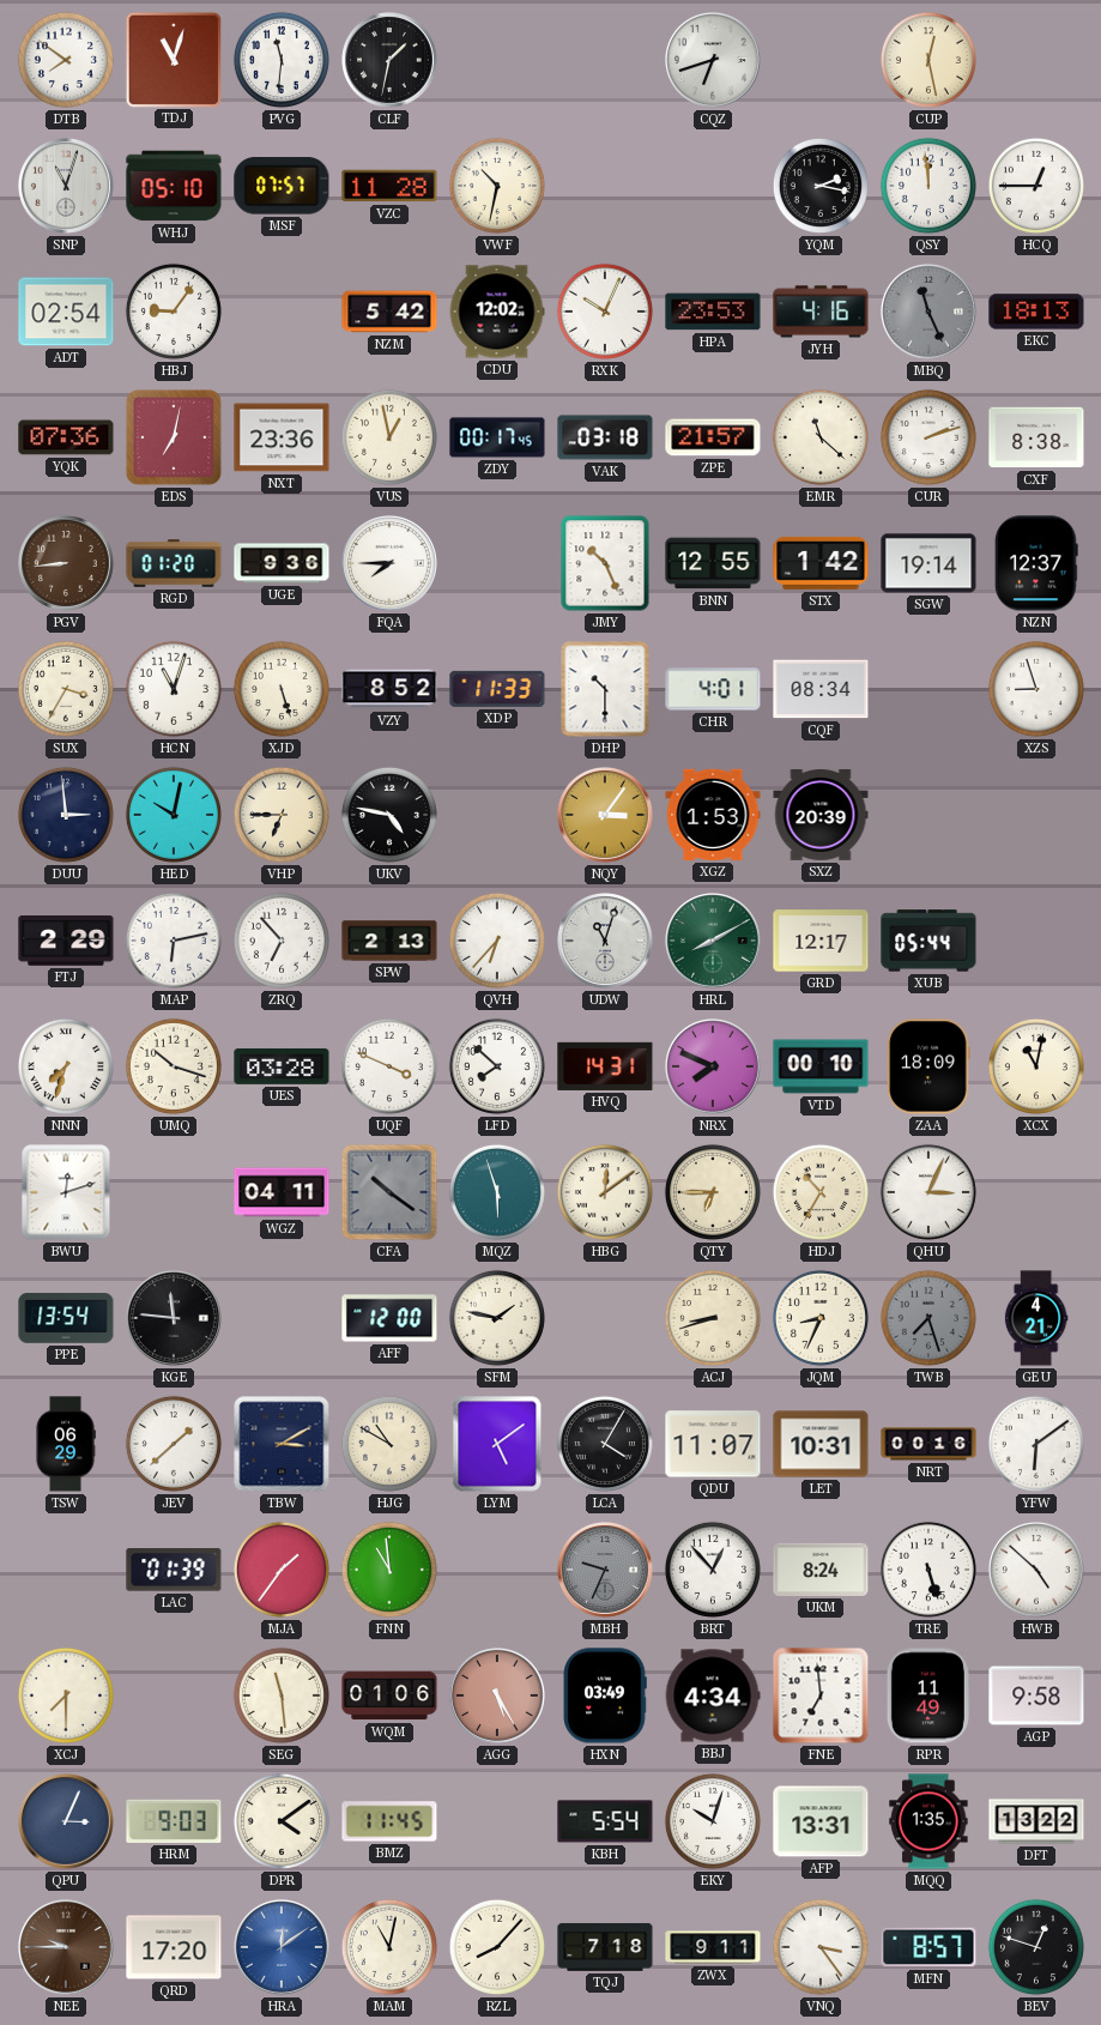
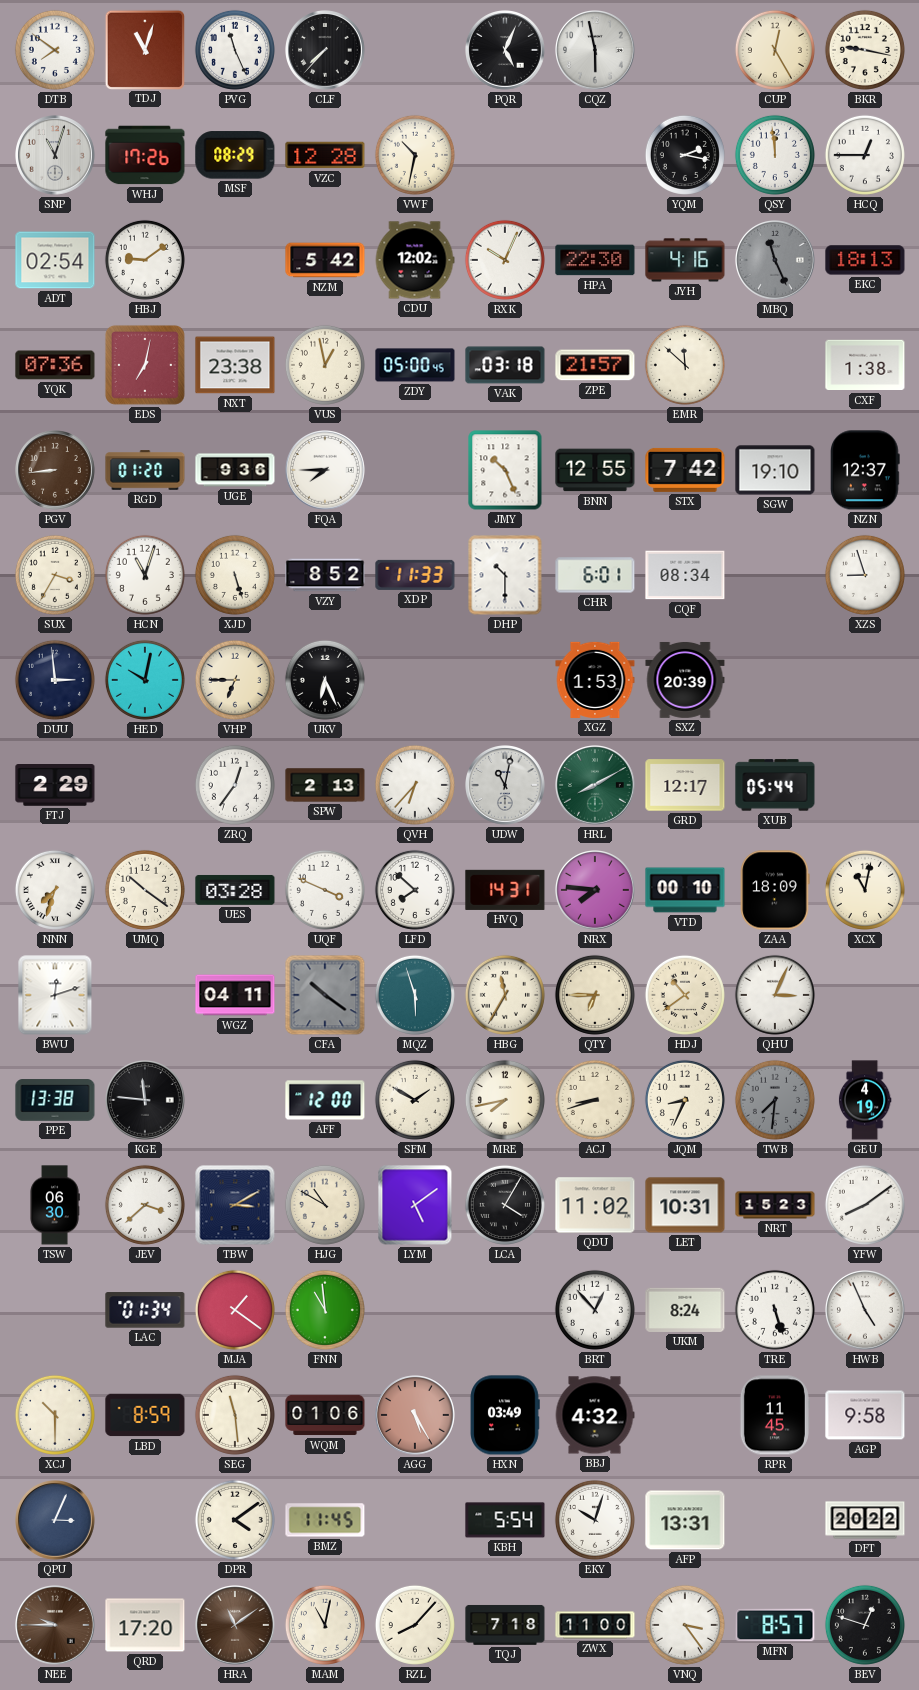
PVG: 11:31 -> 11:26
CLF: 1:32 -> 7:37
PQR: none -> 5:04
CQZ: 6:42 -> 5:58
CUP: 12:28 -> 12:25
BKR: none -> 9:17
WHJ: 05:10 -> 17:26
MSF: 07:57 -> 08:29
VZC: 11:28 -> 12:28
HBJ: 9:06 -> 9:09
HPA: 23:53 -> 22:30
NXT: 23:36 -> 23:38
ZDY: 00:17 -> 05:00
EMR: 11:22 -> 11:52
CUR: 2:12 -> none
CXF: 8:38 -> 1:38
STX: 1:42 -> 7:42
SGW: 19:14 -> 19:10
CHR: 4:01 -> 6:01
UKV: 4:47 -> 6:26
NQY: 3:06 -> none
MAP: 6:13 -> none
ZRQ: 6:53 -> 12:36
UDW: 11:03 -> 11:02
UMQ: 10:18 -> 10:21
NRX: 7:49 -> 7:46
HBG: 12:09 -> 11:35
HDJ: 10:35 -> 10:39
PPE: 13:54 -> 13:38
SFM: 1:47 -> 1:50
MRE: none -> 7:43
TWB: 7:27 -> 7:31
GEU: 4:21 -> 4:19
TSW: 06:29 -> 06:30
JEV: 1:38 -> 3:38
QDU: 11:07 -> 11:02
NRT: 00:16 -> 15:23
YFW: 6:09 -> 8:09
LAC: 01:39 -> 01:34
MJA: 1:36 -> 1:21
MBH: 9:34 -> none
HWB: 4:52 -> 4:56
XCJ: 7:30 -> 10:30
LBD: none -> 8:59
BBJ: 4:34 -> 4:32
FNE: 6:59 -> none
RPR: 11:49 -> 11:45
HRM: 9:03 -> none
MQQ: 1:35 -> none
DFT: 13:22 -> 20:22
HRA: 12:09 -> 11:09
HRA dial: blue -> brown
ZWX: 9:11 -> 11:00
